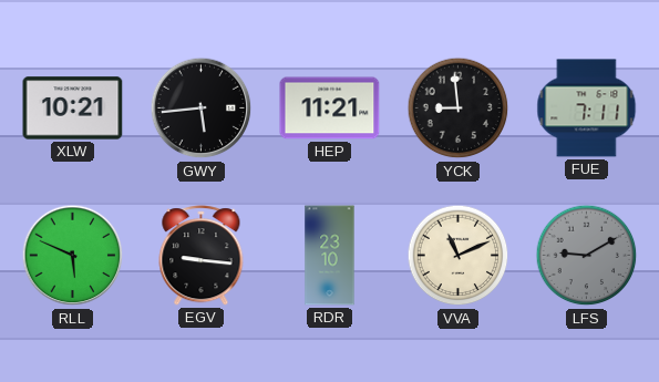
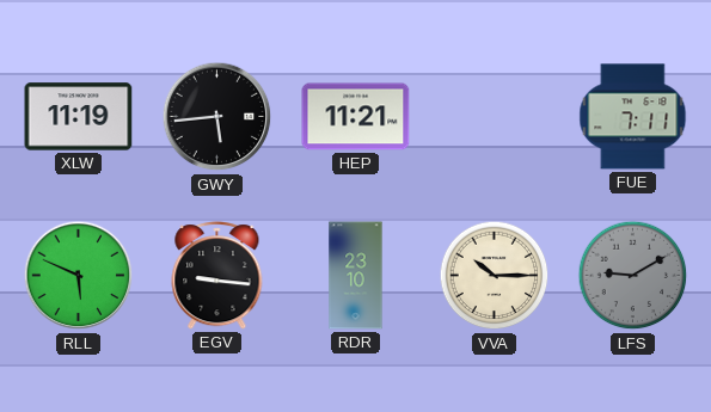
XLW: 10:21 -> 11:19
YCK: 8:59 -> none
VVA: 11:11 -> 10:15
